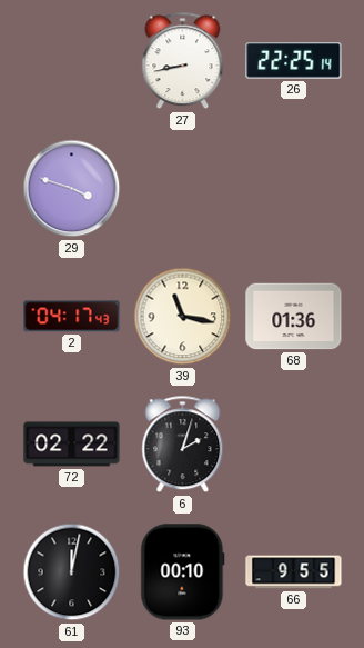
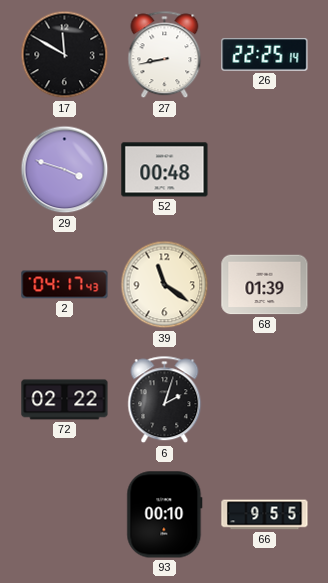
17: none -> 11:50
52: none -> 00:48
39: 11:17 -> 11:21
68: 01:36 -> 01:39
61: 12:02 -> none
